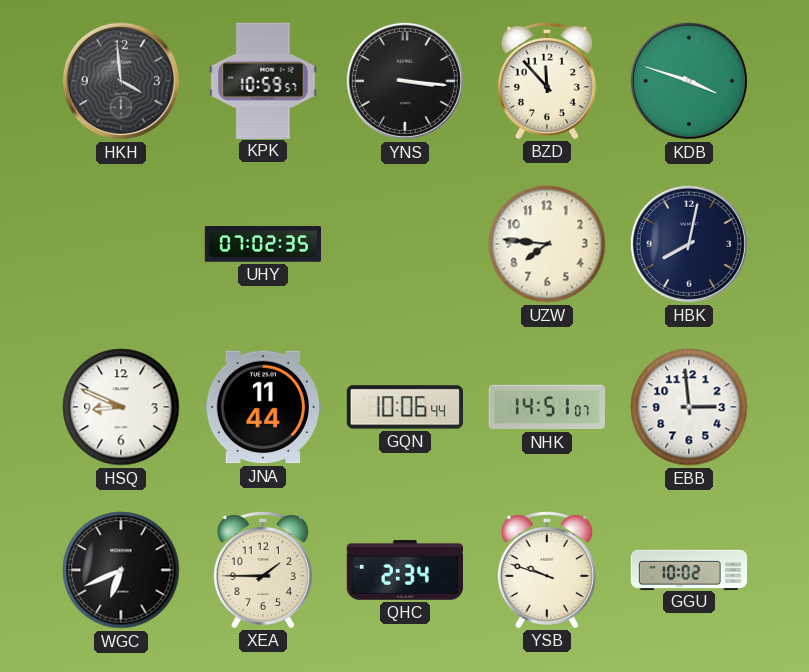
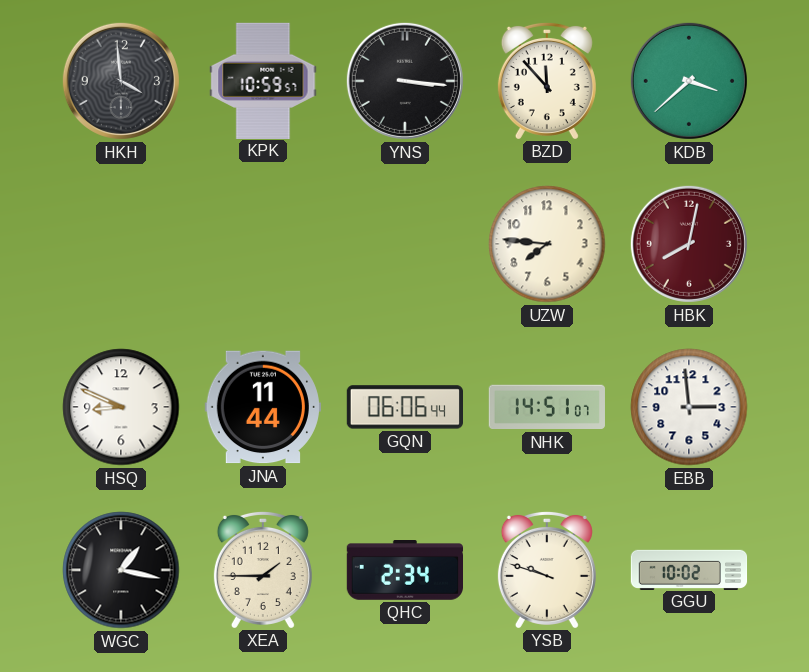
KDB: 3:48 -> 3:38
UHY: 07:02 -> none
HBK dial: navy -> burgundy
GQN: 10:06 -> 06:06
WGC: 6:41 -> 1:17
